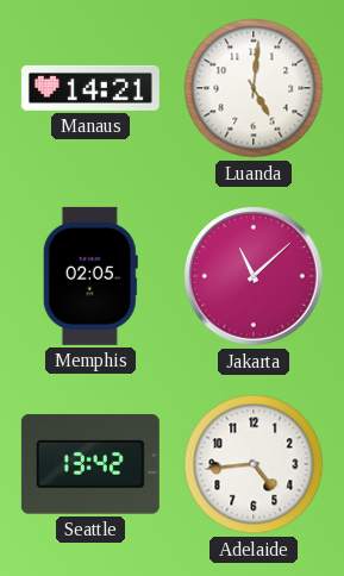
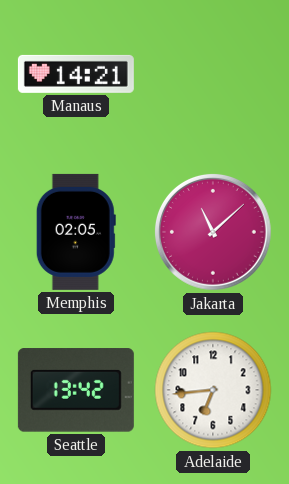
Luanda: 5:01 -> none
Adelaide: 4:44 -> 6:44
